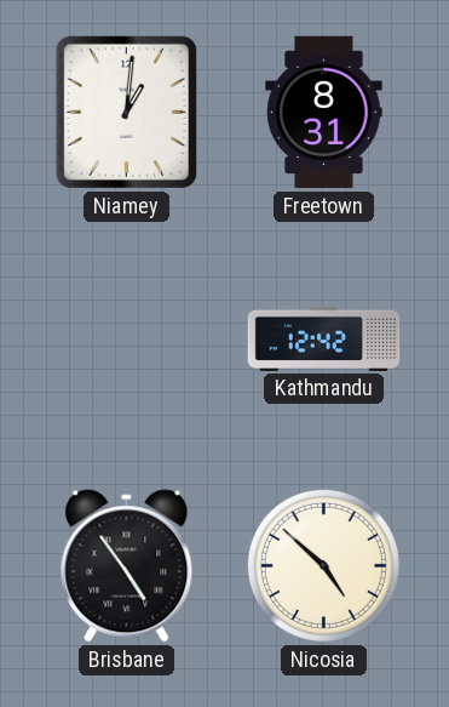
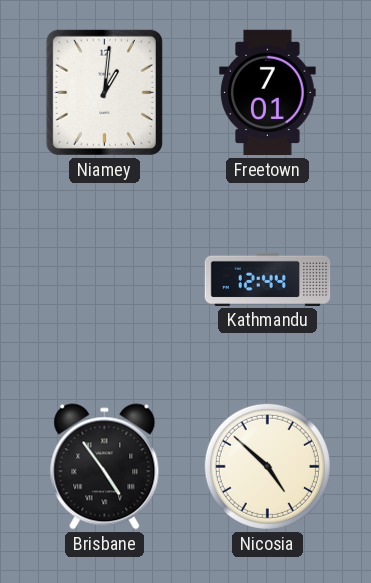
Freetown: 8:31 -> 7:01
Kathmandu: 12:42 -> 12:44
